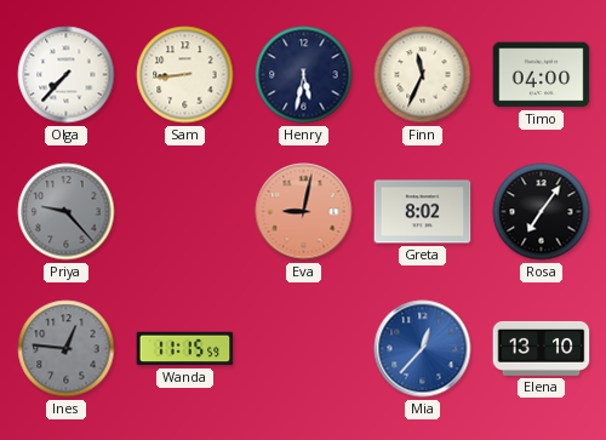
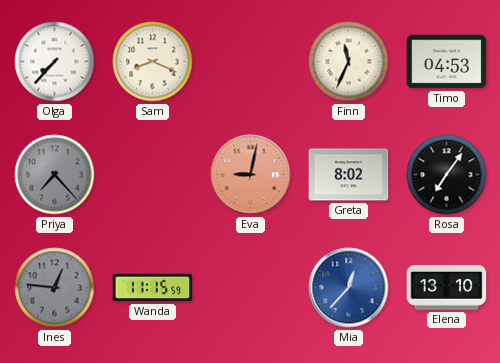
Sam: 8:44 -> 8:19
Henry: 5:32 -> none
Timo: 04:00 -> 04:53
Priya: 9:23 -> 7:23
